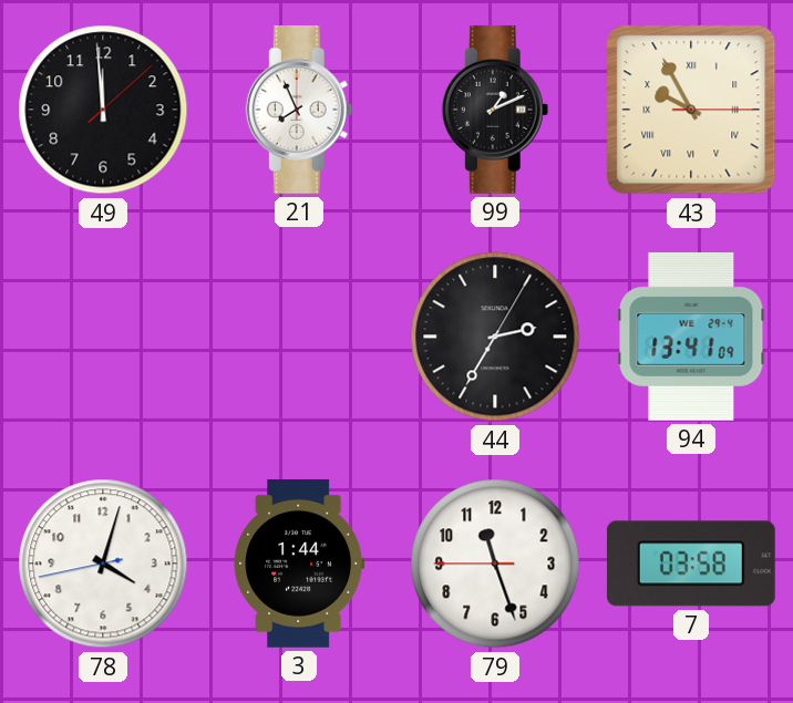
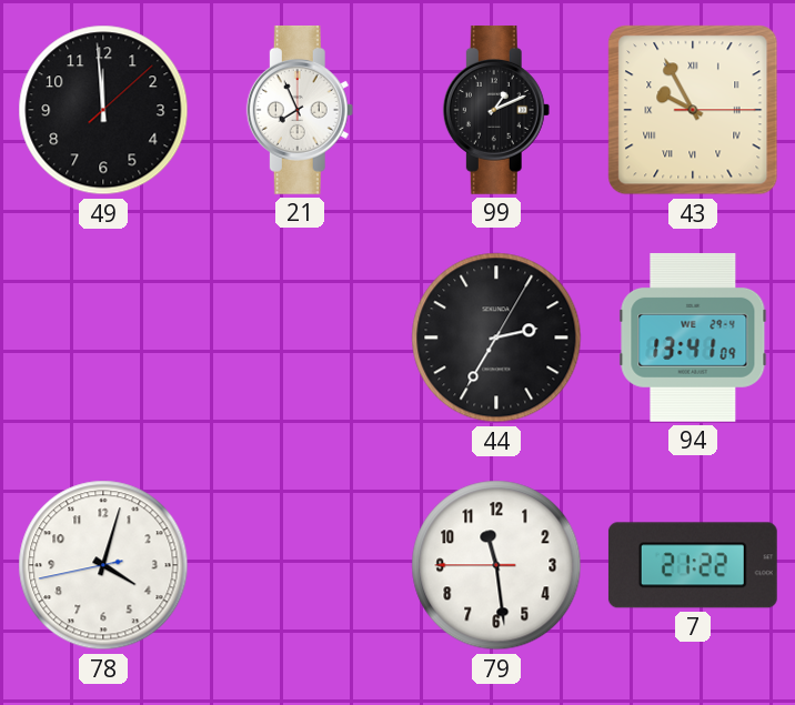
3: 1:44 -> none
79: 11:26 -> 11:28
7: 03:58 -> 21:22
